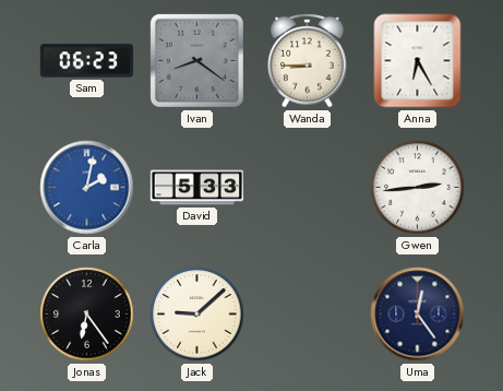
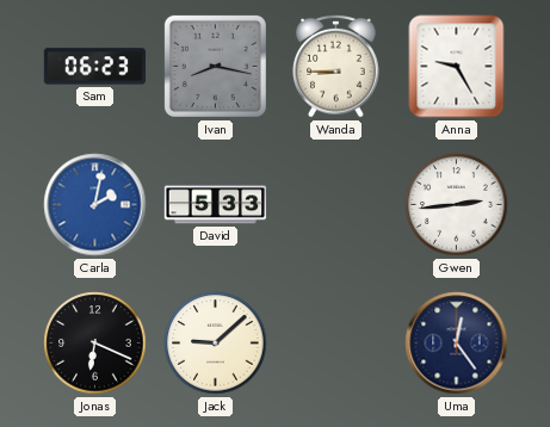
Ivan: 8:21 -> 8:17
Anna: 6:25 -> 9:25
Jonas: 6:24 -> 6:19
